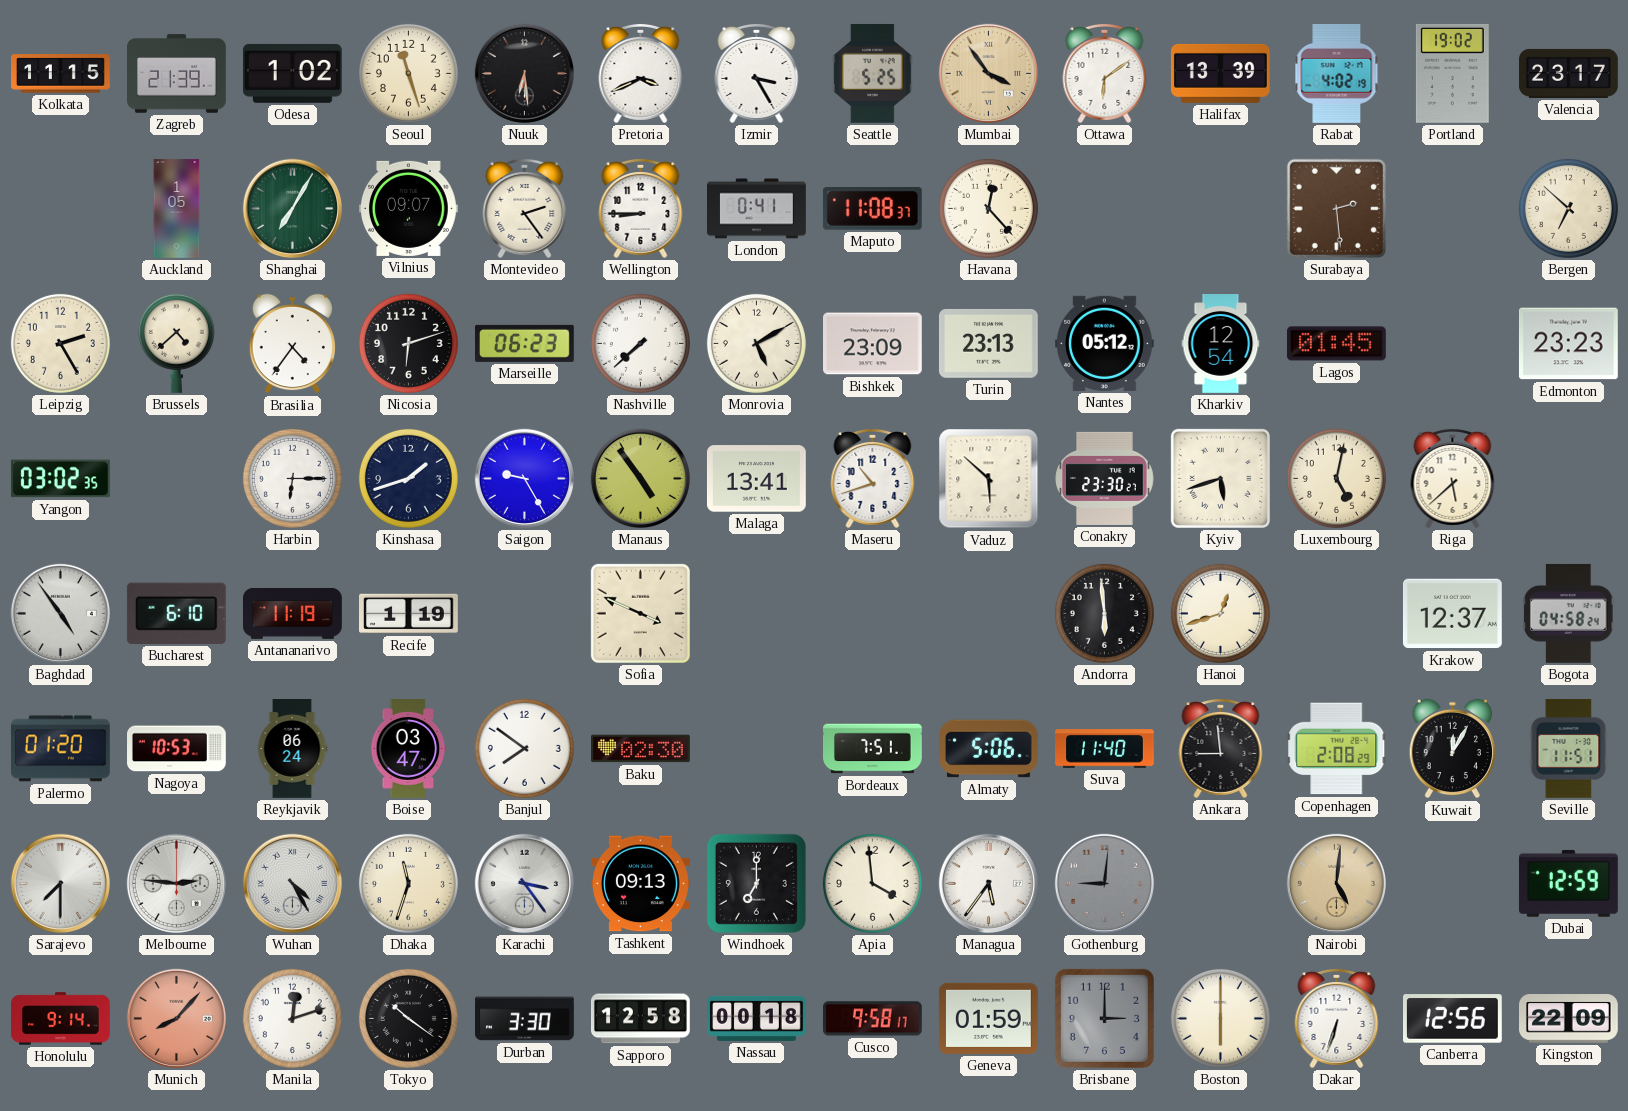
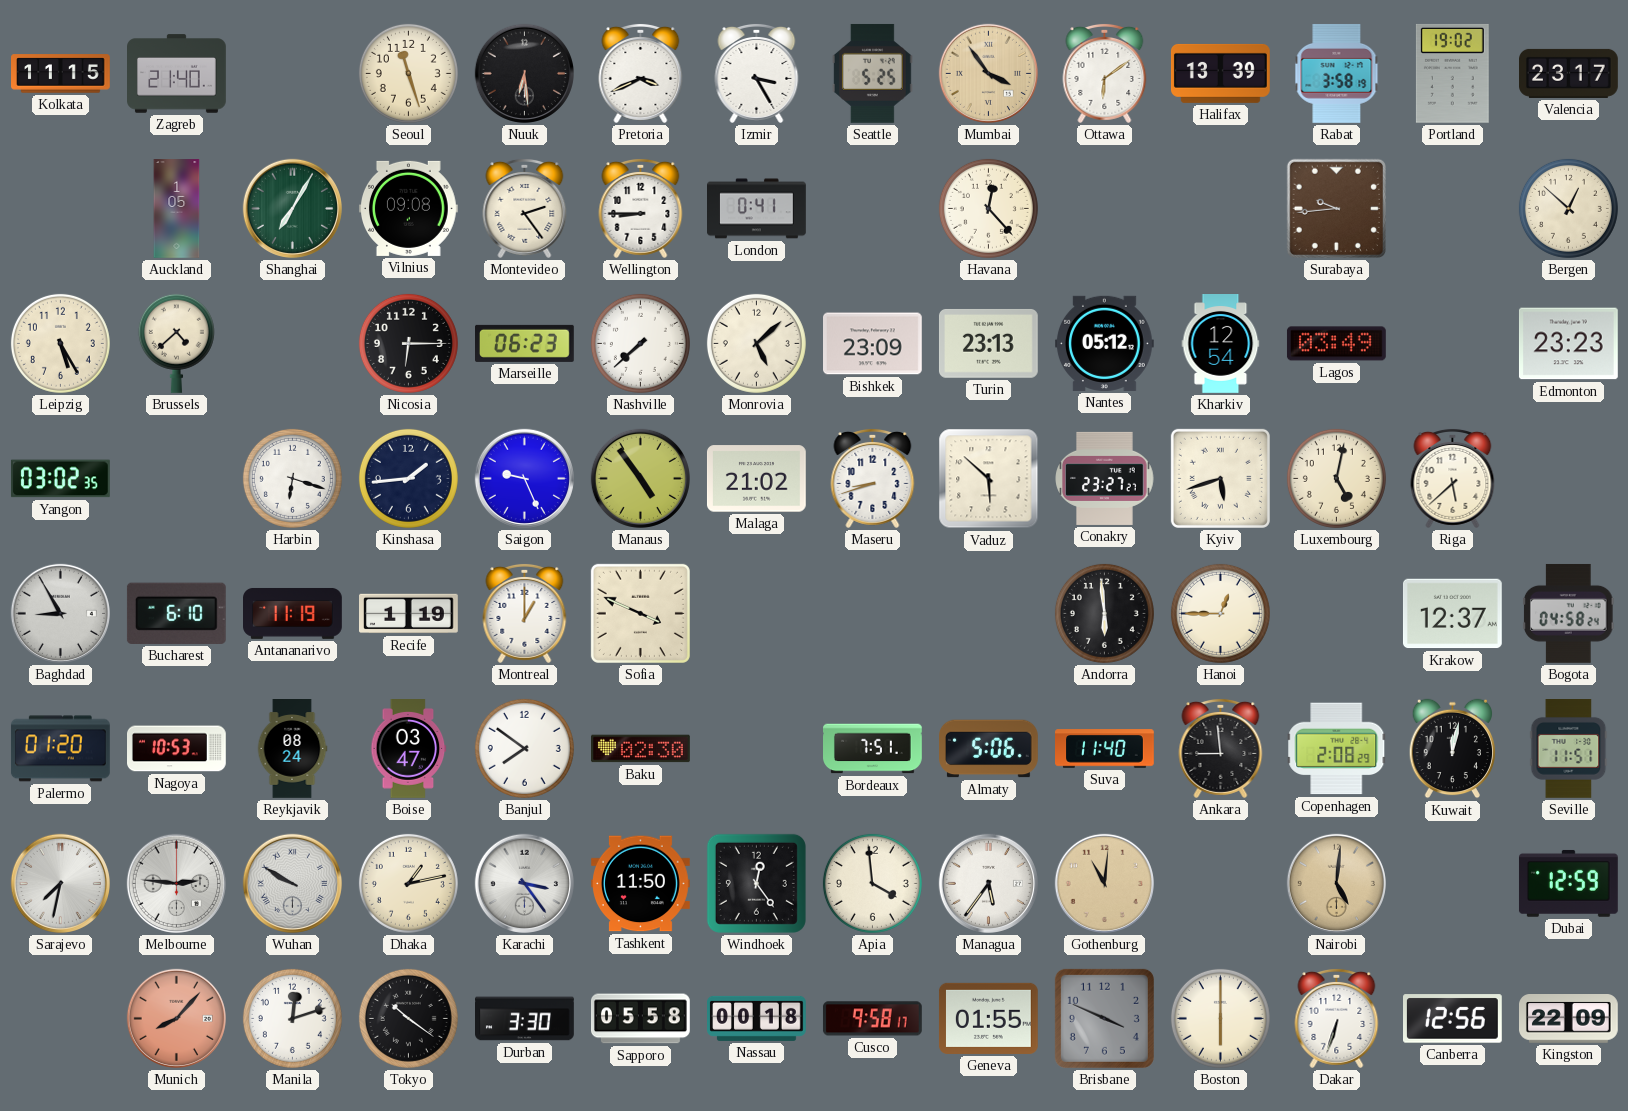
Zagreb: 21:39 -> 21:40
Odesa: 1:02 -> none
Rabat: 4:02 -> 3:58
Vilnius: 09:07 -> 09:08
Maputo: 11:08 -> none
Surabaya: 2:29 -> 9:44
Bergen: 6:52 -> 12:52
Leipzig: 2:25 -> 5:25
Brasilia: 4:36 -> none
Nicosia: 6:12 -> 6:15
Monrovia: 5:10 -> 5:08
Lagos: 01:45 -> 03:49
Harbin: 6:15 -> 6:18
Kinshasa: 1:42 -> 1:44
Saigon: 9:25 -> 9:26
Malaga: 13:41 -> 21:02
Maseru: 10:42 -> 8:42
Conakry: 23:30 -> 23:27
Baghdad: 4:54 -> 8:55
Montreal: none -> 1:00
Hanoi: 12:42 -> 12:45
Reykjavik: 06:24 -> 08:24
Kuwait: 12:05 -> 12:02
Sarajevo: 7:30 -> 7:32
Wuhan: 4:25 -> 9:50
Dhaka: 11:33 -> 1:13
Tashkent: 09:13 -> 11:50
Windhoek: 7:00 -> 12:24
Gothenburg: 9:01 -> 11:01
Gothenburg dial: grey -> champagne
Honolulu: 9:14 -> none
Sapporo: 12:58 -> 05:58
Geneva: 01:59 -> 01:55
Brisbane: 3:00 -> 3:49
